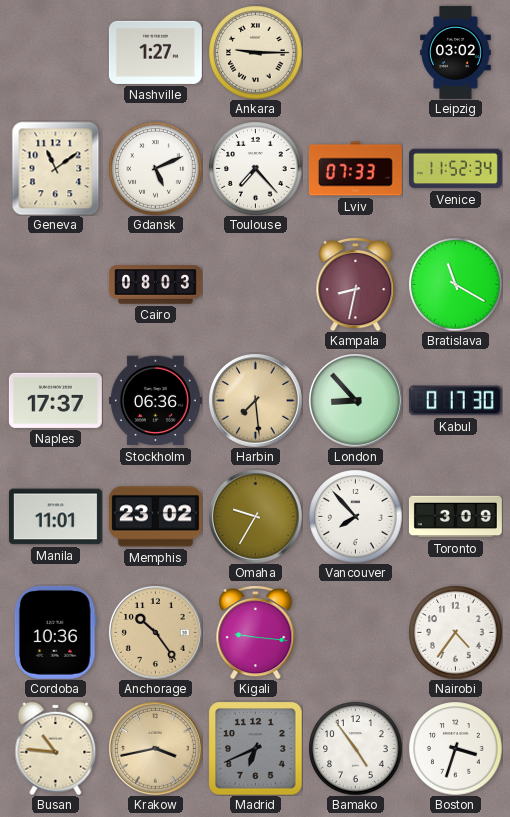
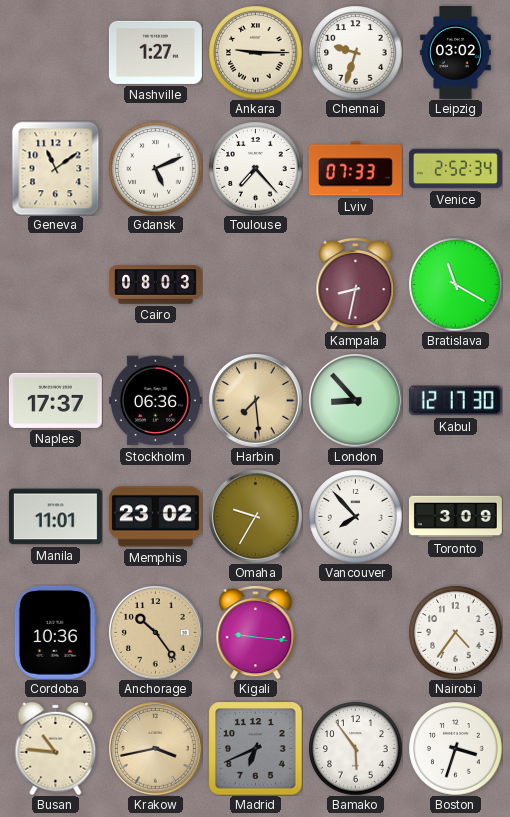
Chennai: none -> 9:33
Venice: 11:52 -> 2:52
Kabul: 0:17 -> 12:17
Bamako: 4:54 -> 5:54
